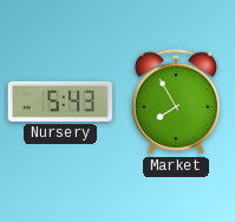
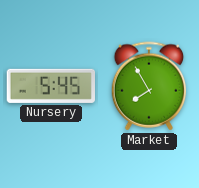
Nursery: 5:43 -> 5:45
